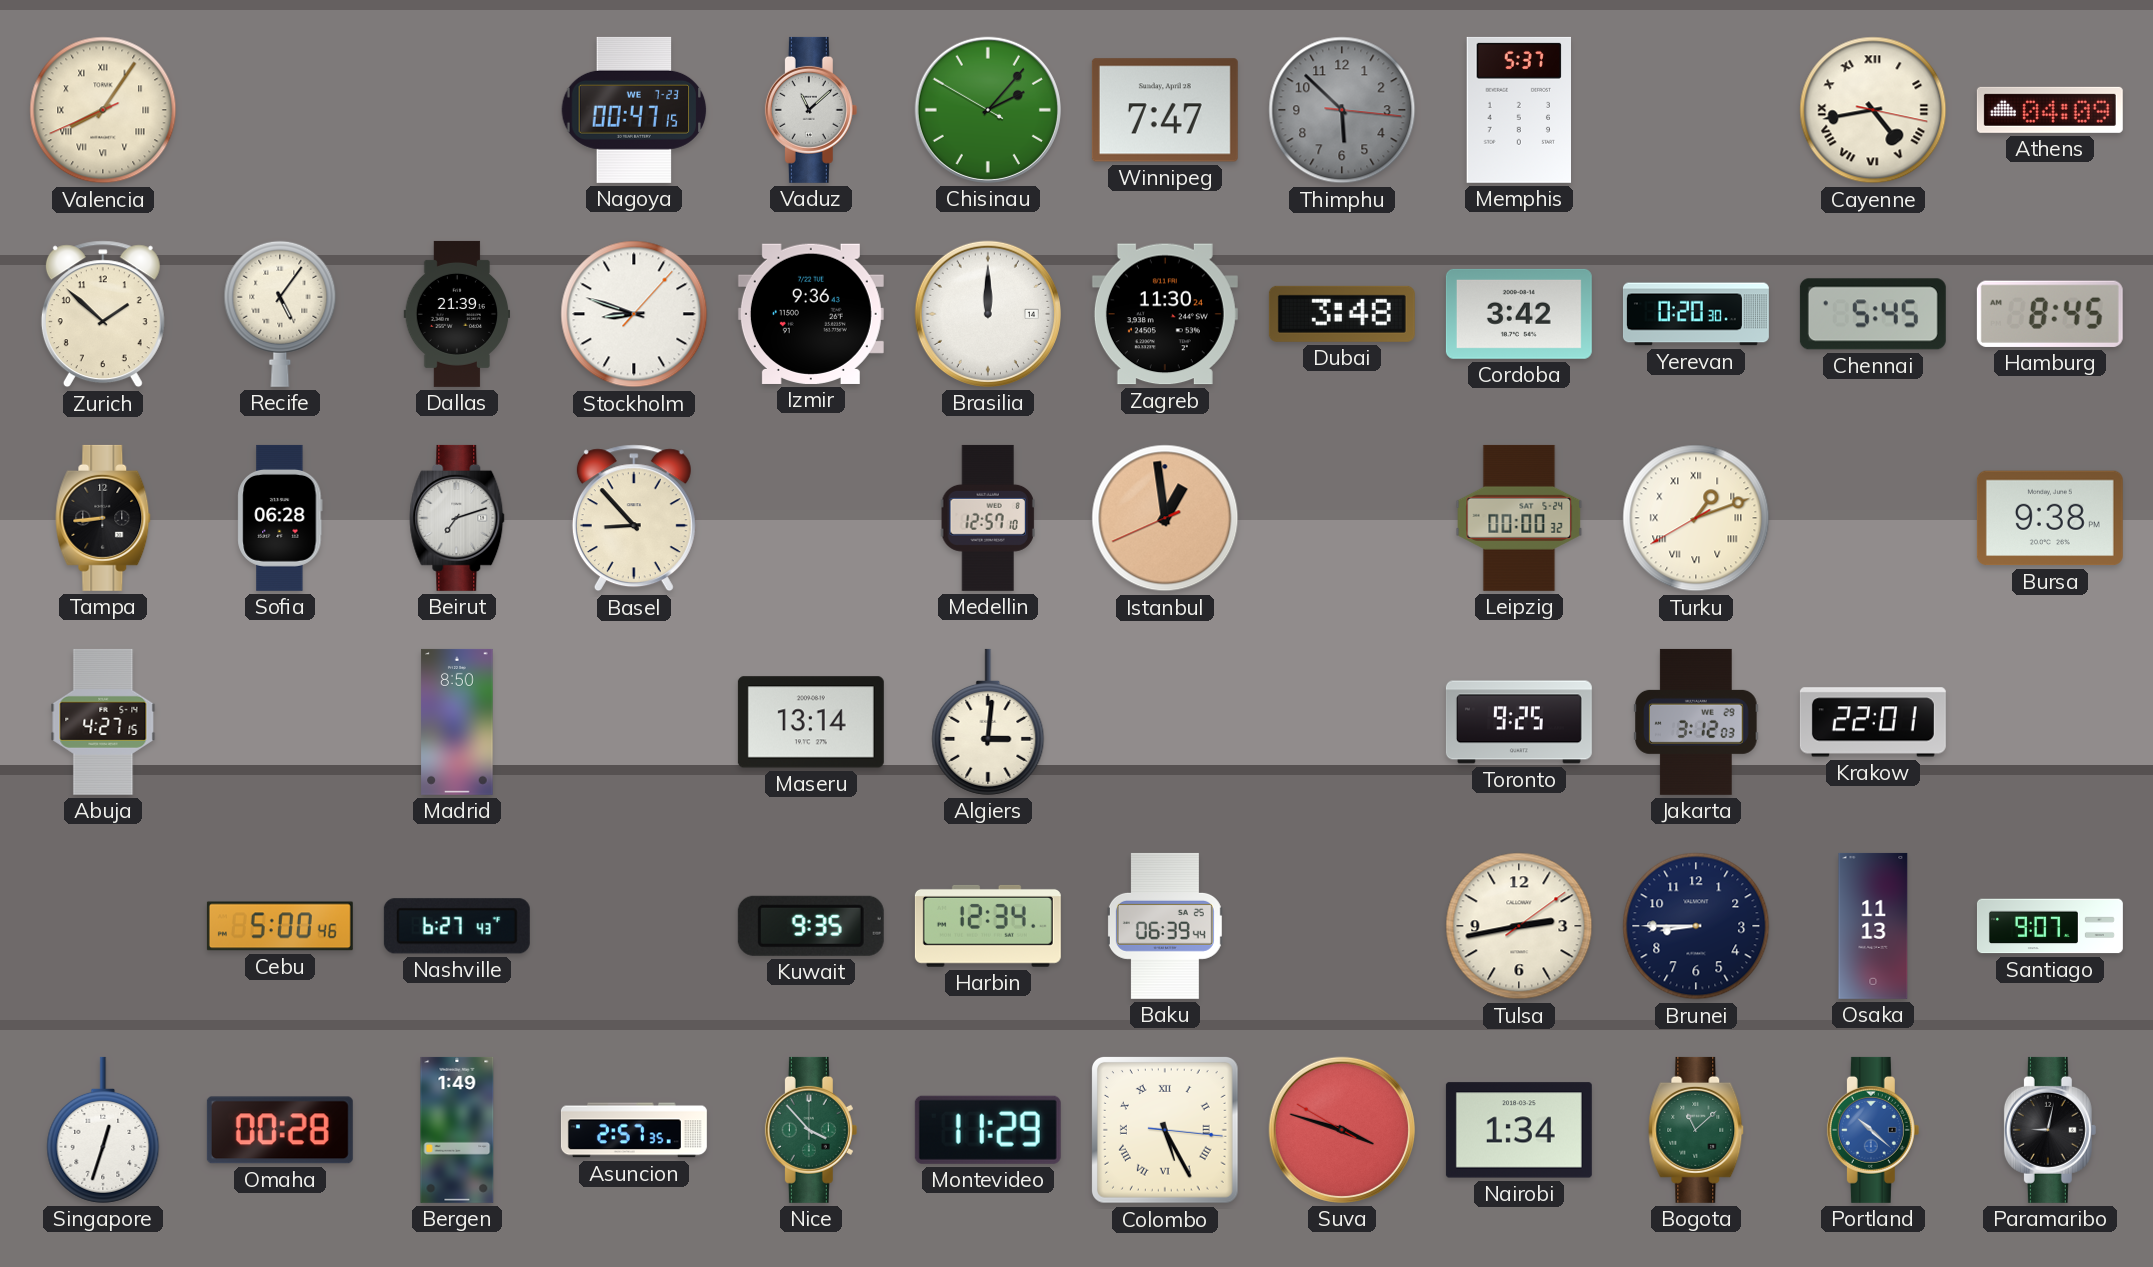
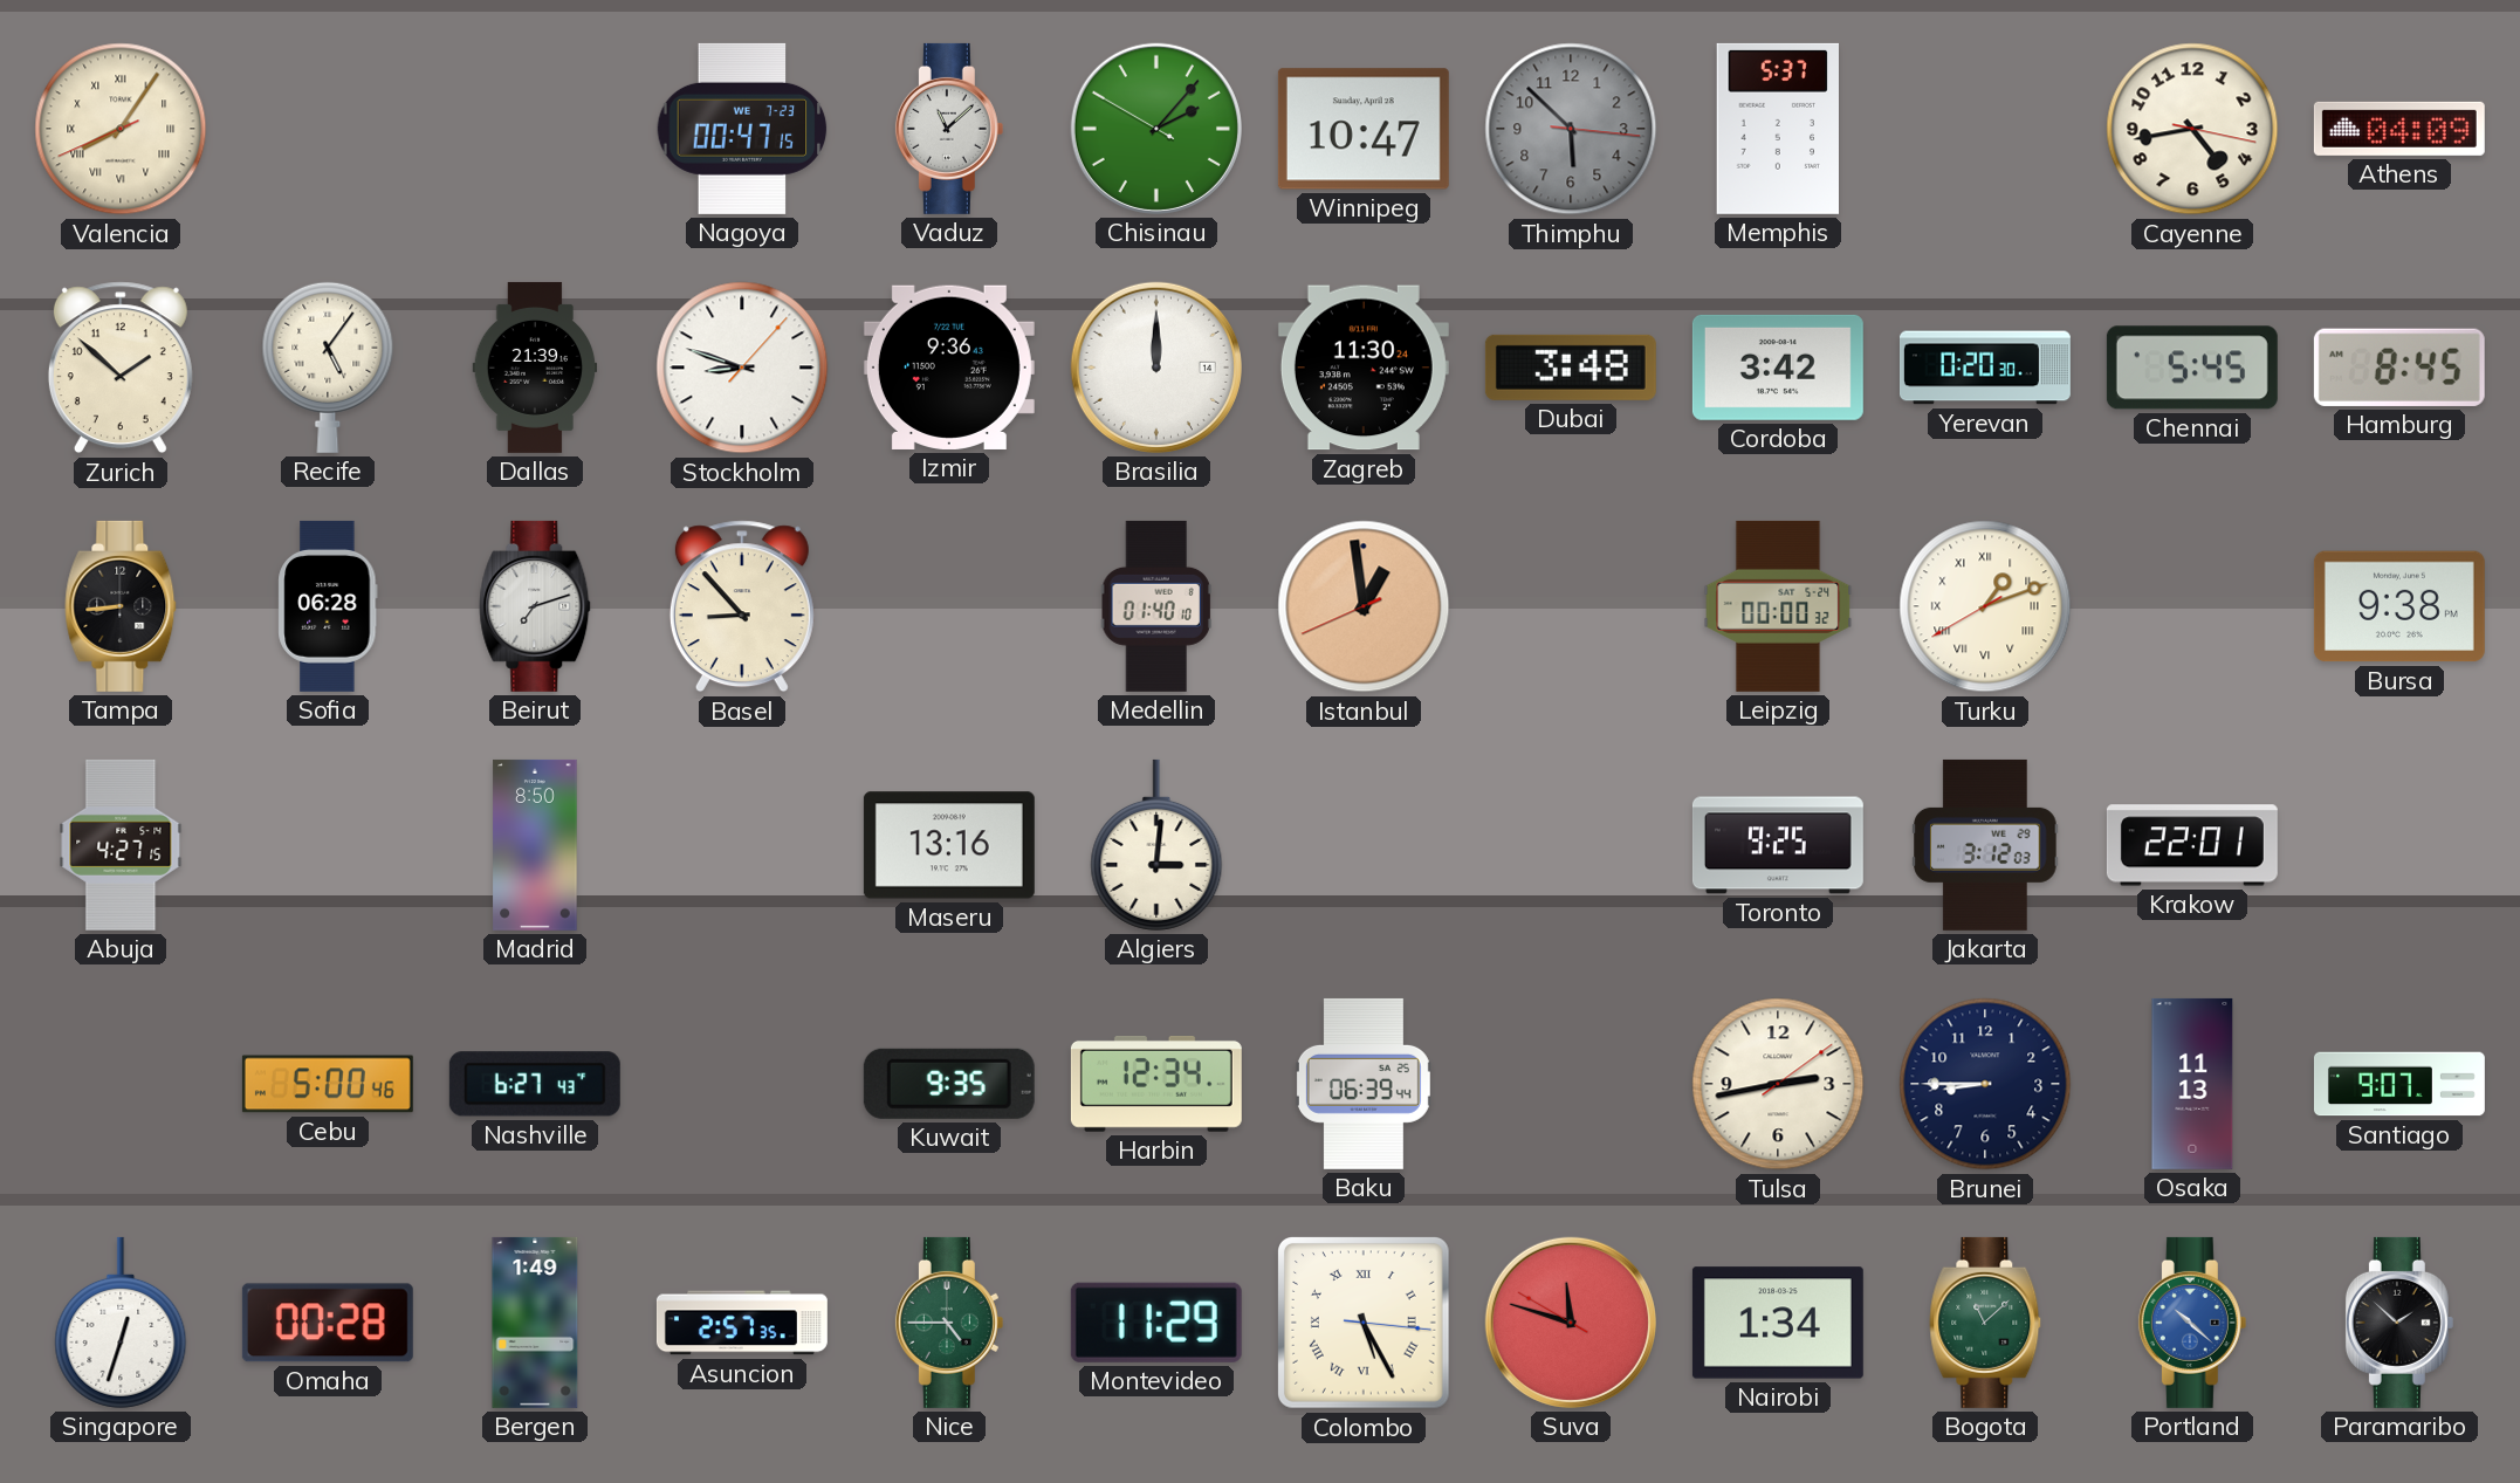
Winnipeg: 7:47 -> 10:47
Cayenne numerals: Roman -> Arabic
Medellin: 12:57 -> 01:40
Maseru: 13:14 -> 13:16
Nice: 3:53 -> 4:45
Suva: 3:47 -> 11:47
Paramaribo: 9:02 -> 1:52
